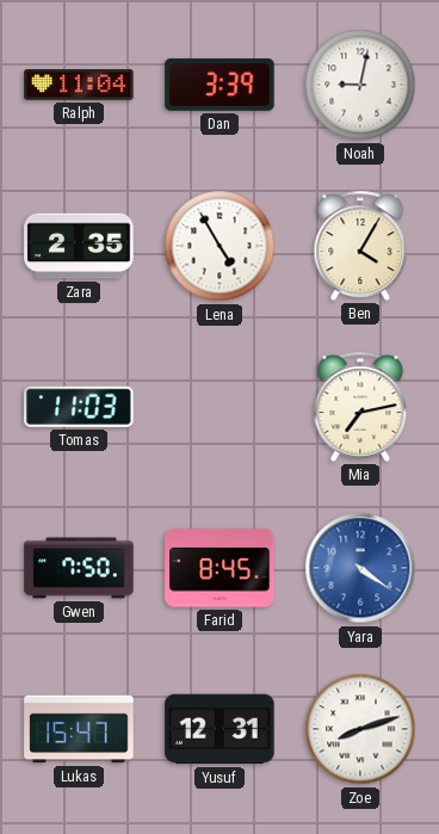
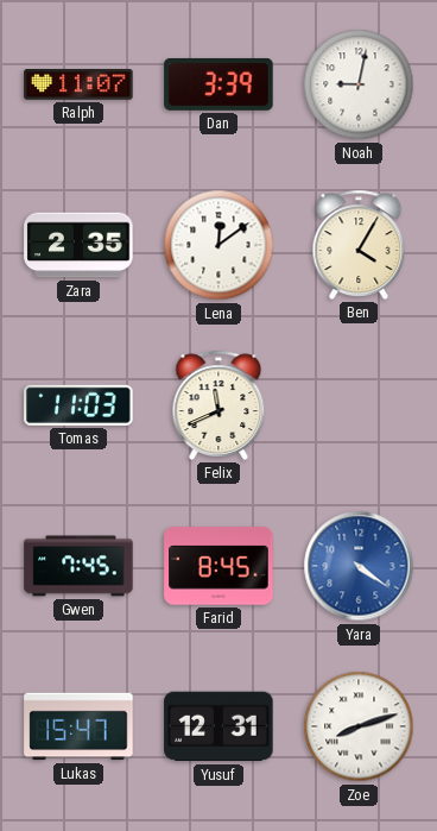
Ralph: 11:04 -> 11:07
Lena: 4:55 -> 12:09
Felix: none -> 11:41
Mia: 7:13 -> none
Gwen: 7:50 -> 7:45
